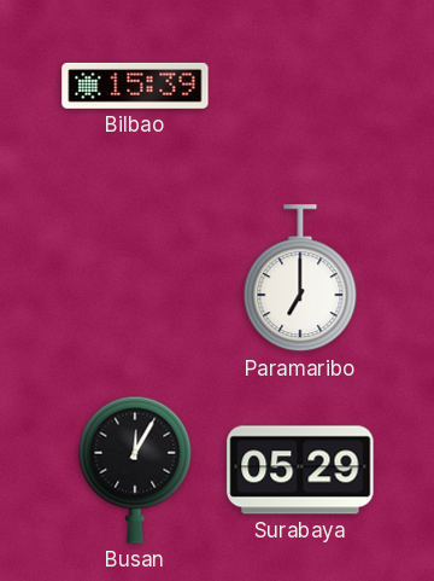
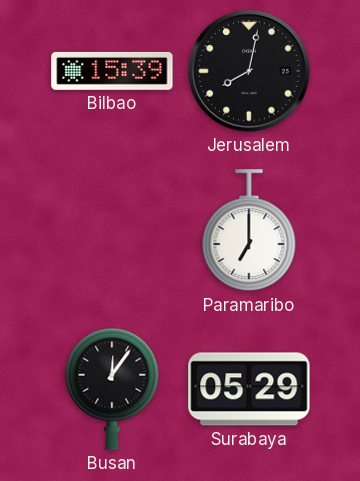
Jerusalem: none -> 8:02
Busan: 12:05 -> 12:06
